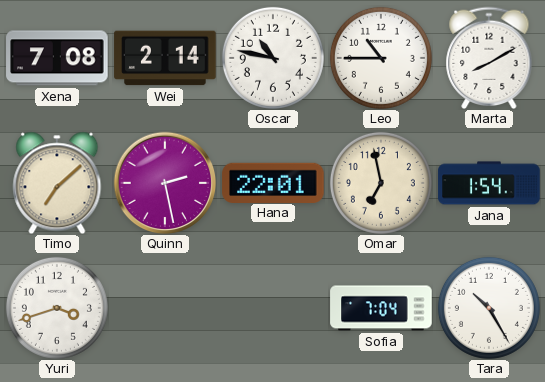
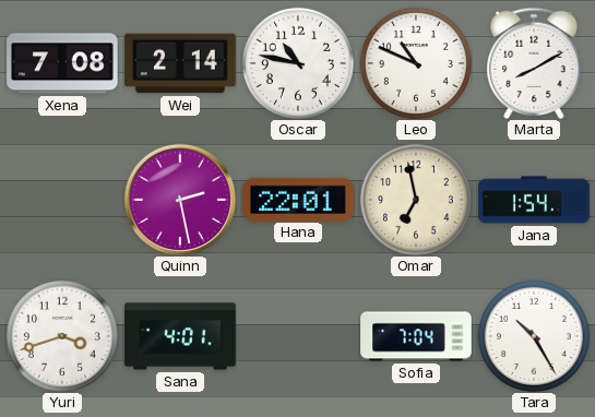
Leo: 10:45 -> 10:49
Timo: 7:08 -> none
Sana: none -> 4:01
